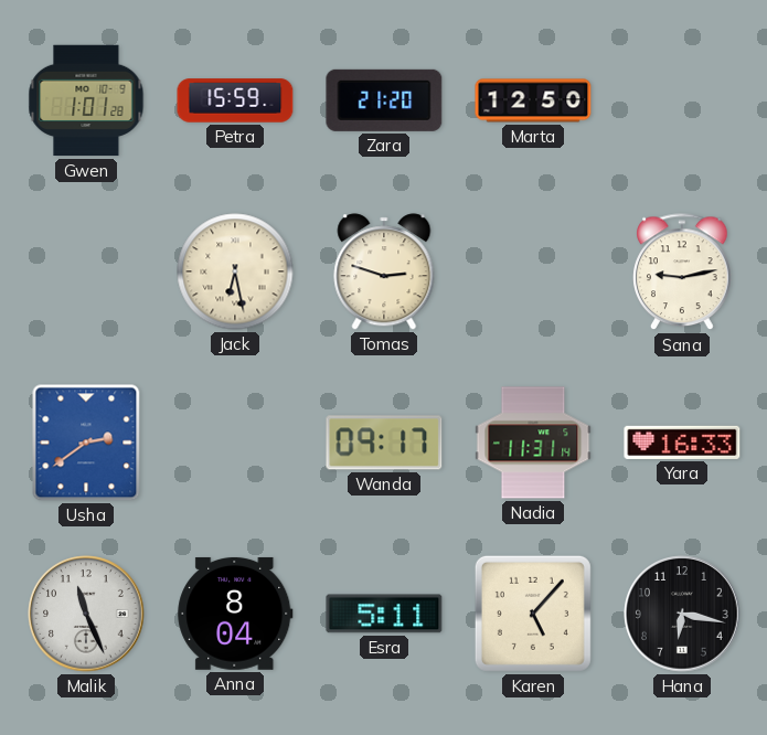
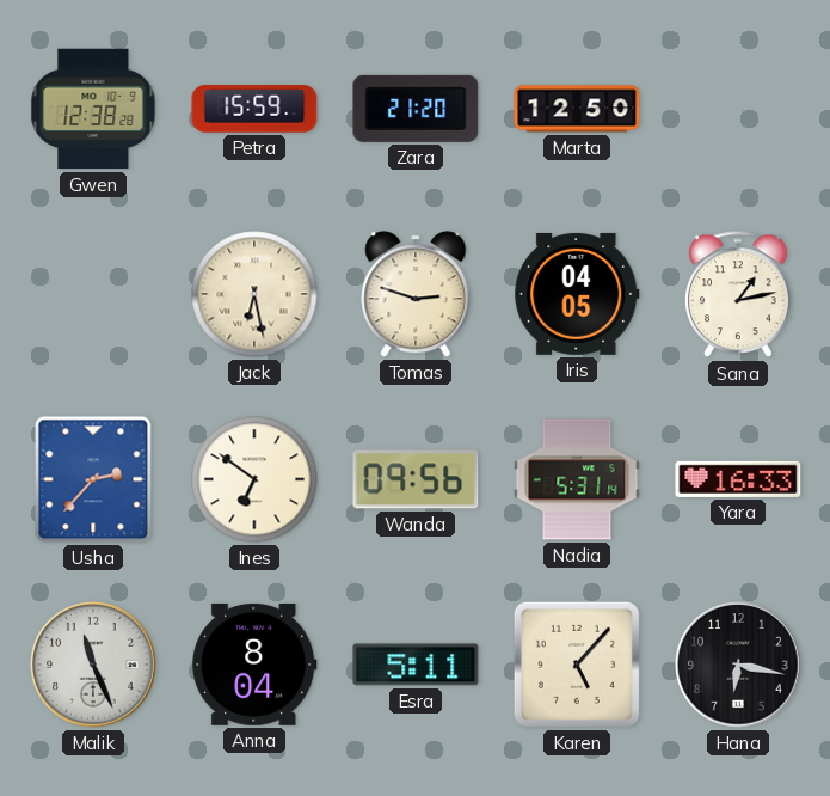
Gwen: 1:01 -> 12:38
Iris: none -> 04:05
Sana: 9:13 -> 1:13
Usha: 2:39 -> 2:37
Ines: none -> 6:51
Wanda: 09:17 -> 09:56
Nadia: 11:31 -> 5:31
